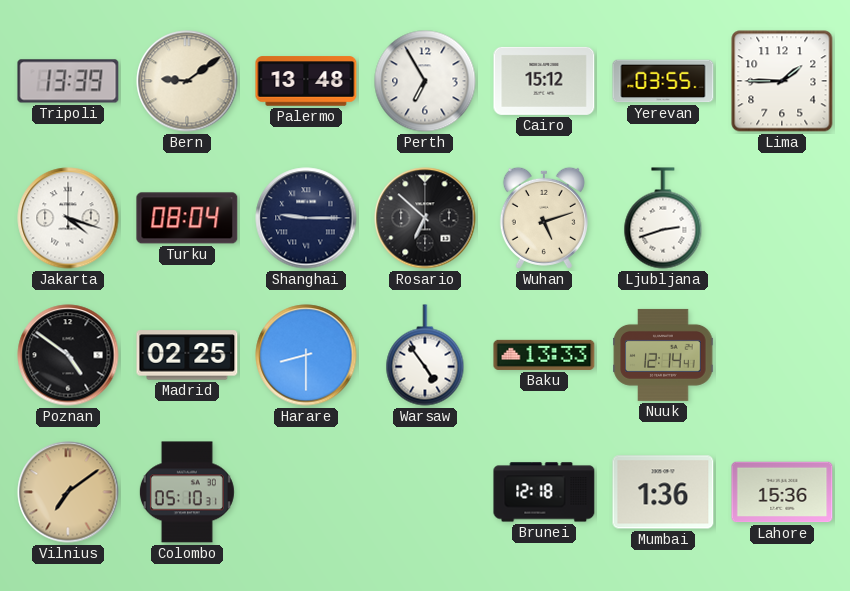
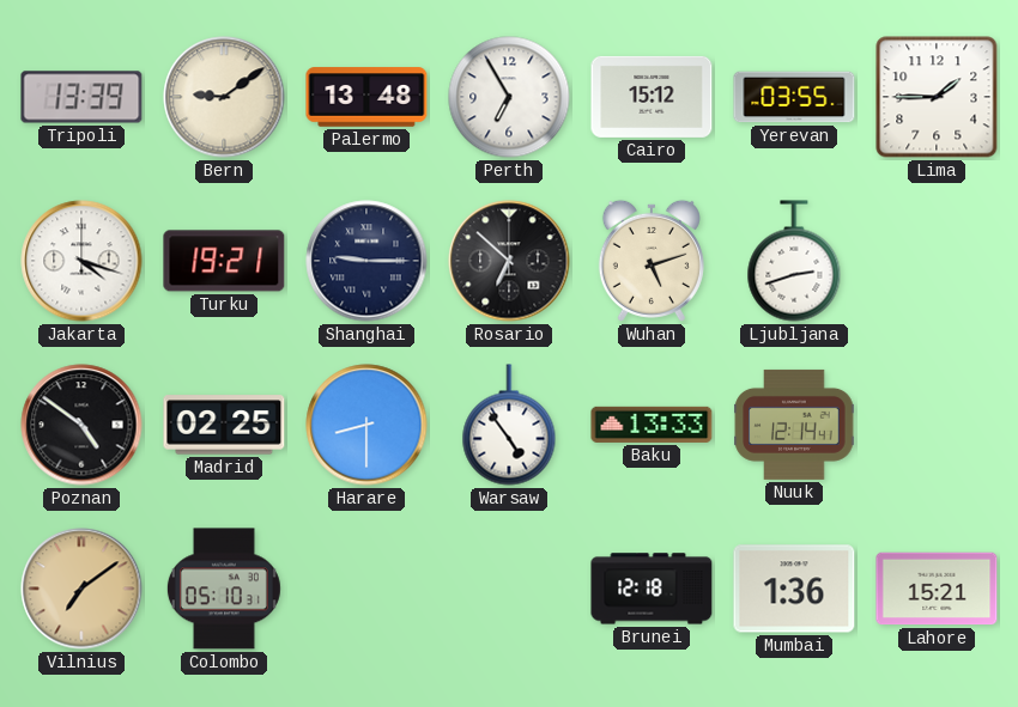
Turku: 08:04 -> 19:21
Lahore: 15:36 -> 15:21
